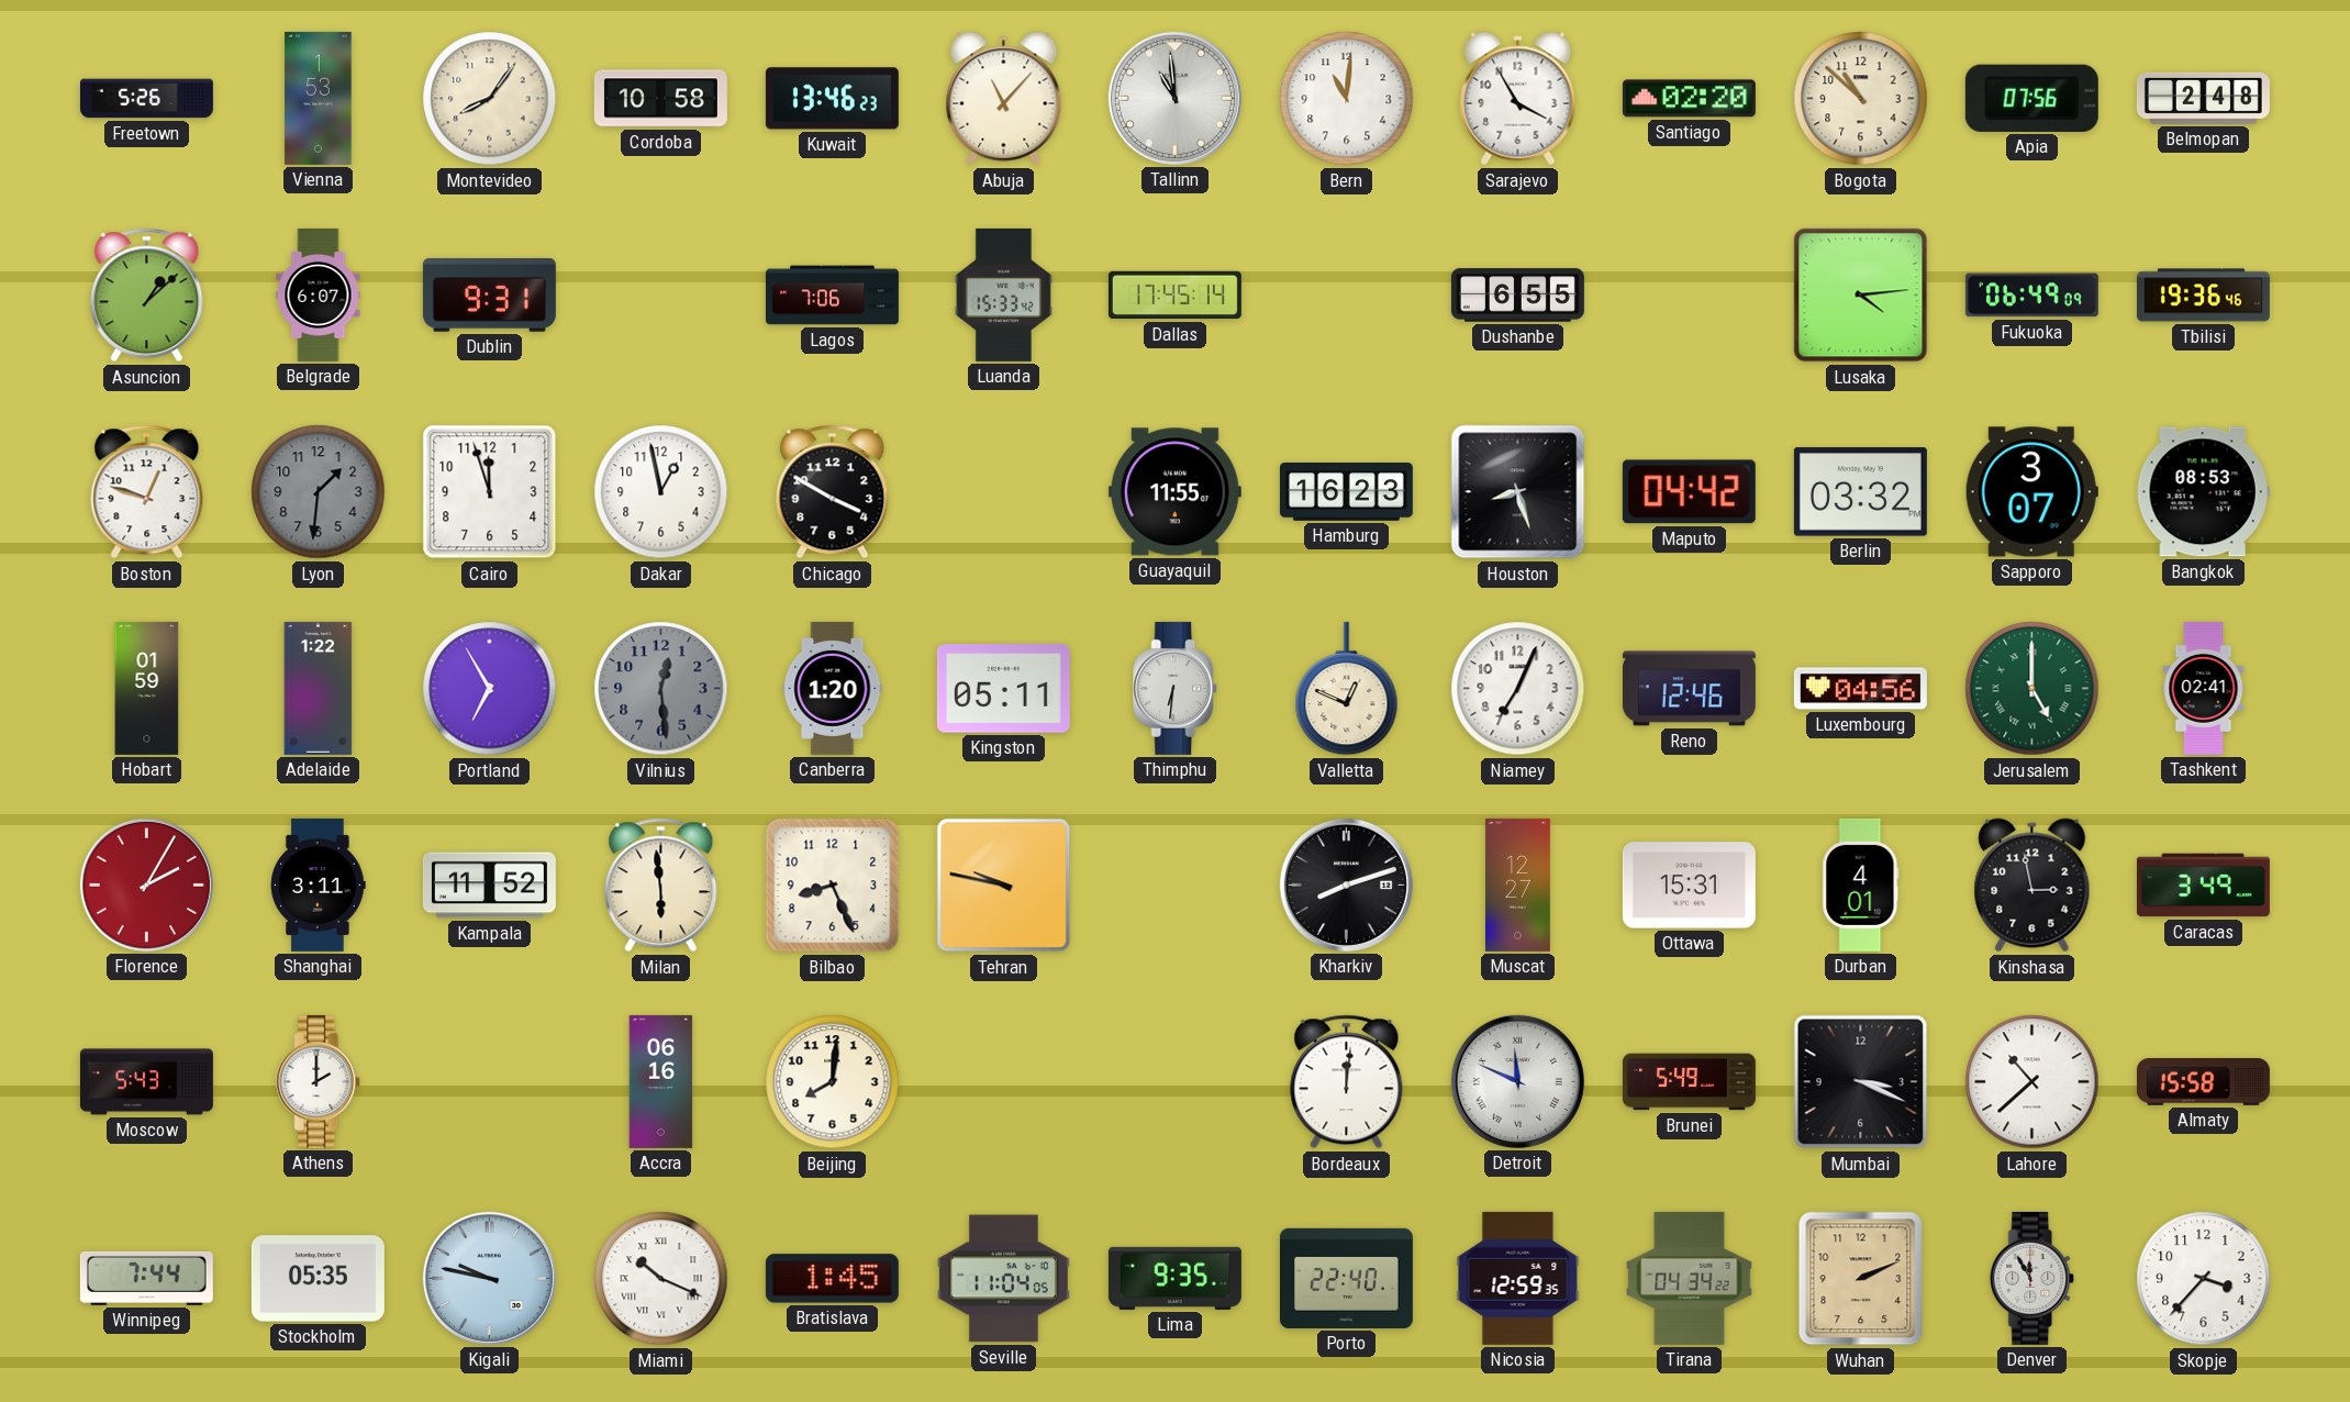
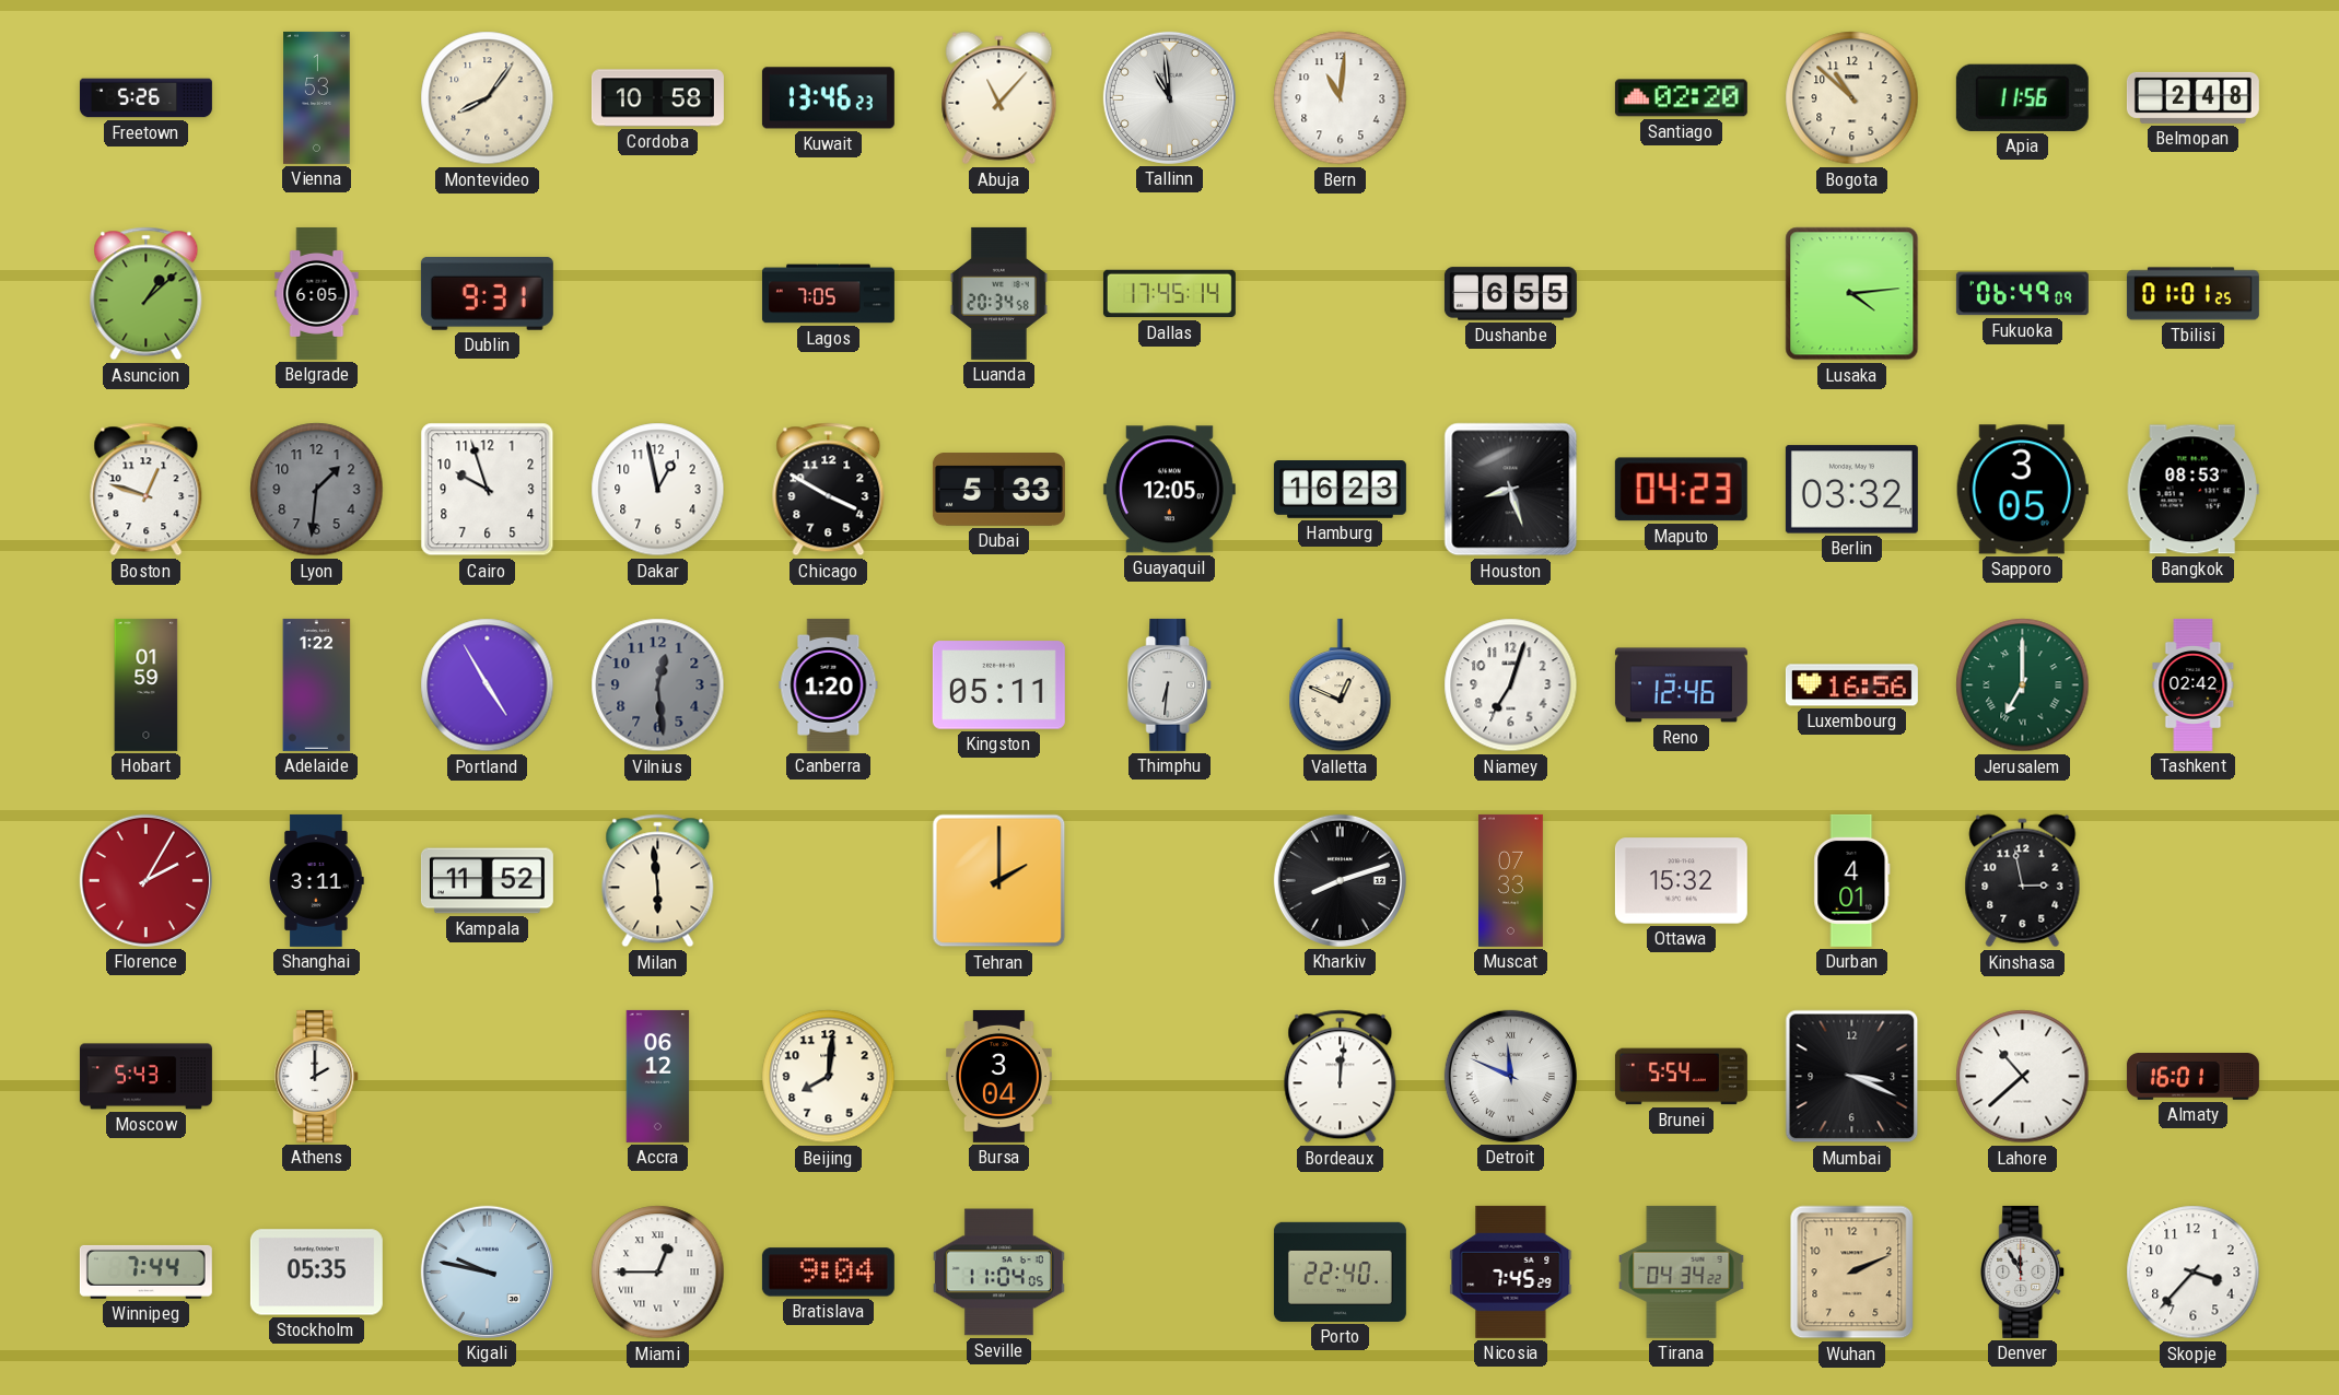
Sarajevo: 3:55 -> none
Apia: 07:56 -> 11:56
Belgrade: 6:07 -> 6:05
Lagos: 7:06 -> 7:05
Luanda: 15:33 -> 20:34
Tbilisi: 19:36 -> 01:01
Cairo: 11:57 -> 9:57
Dubai: none -> 5:33
Guayaquil: 11:55 -> 12:05
Maputo: 04:42 -> 04:23
Sapporo: 3:07 -> 3:05
Portland: 6:55 -> 4:55
Niamey: 7:04 -> 7:03
Luxembourg: 04:56 -> 16:56
Jerusalem: 5:00 -> 7:00
Tashkent: 02:41 -> 02:42
Bilbao: 8:26 -> none
Tehran: 9:47 -> 2:00
Muscat: 12:27 -> 07:33
Ottawa: 15:31 -> 15:32
Caracas: 3:49 -> none
Accra: 06:16 -> 06:12
Bursa: none -> 3:04
Brunei: 5:49 -> 5:54
Almaty: 15:58 -> 16:01
Miami: 10:19 -> 12:45
Bratislava: 1:45 -> 9:04
Lima: 9:35 -> none
Nicosia: 12:59 -> 7:45
